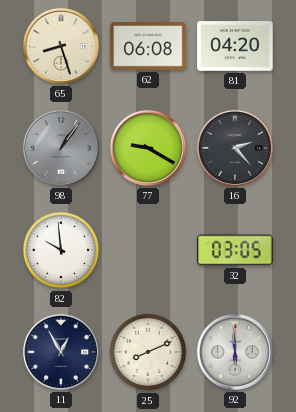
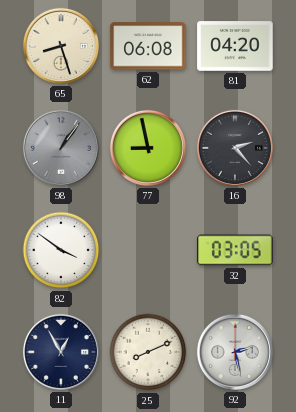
77: 9:20 -> 8:58
82: 9:59 -> 3:51
92: 5:59 -> 2:28
